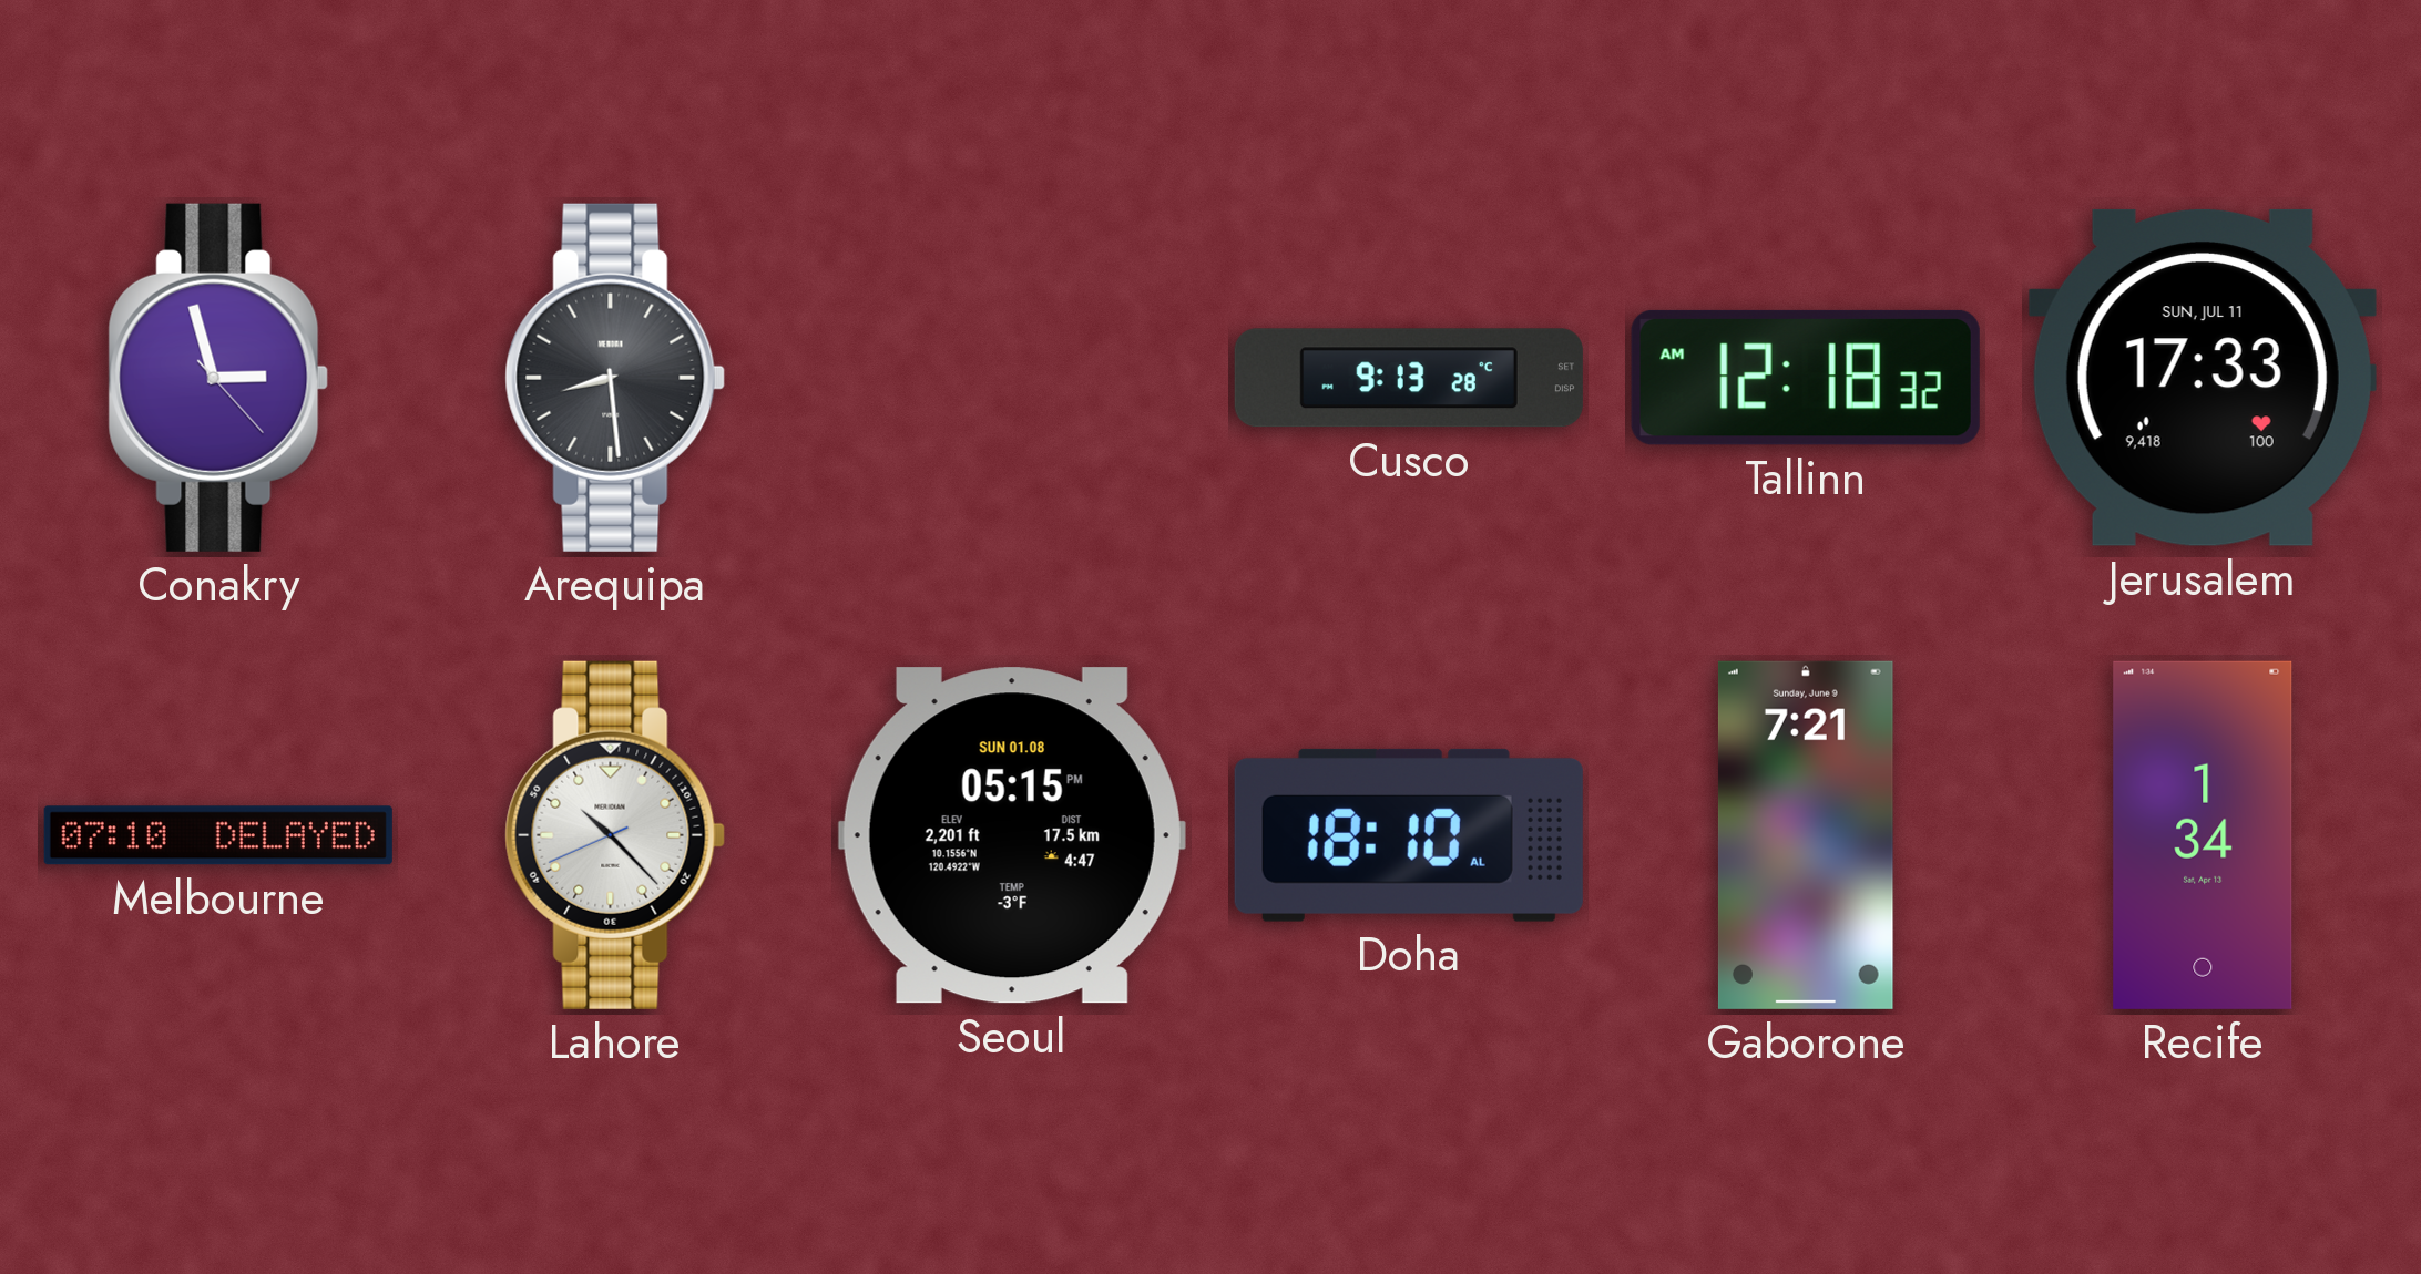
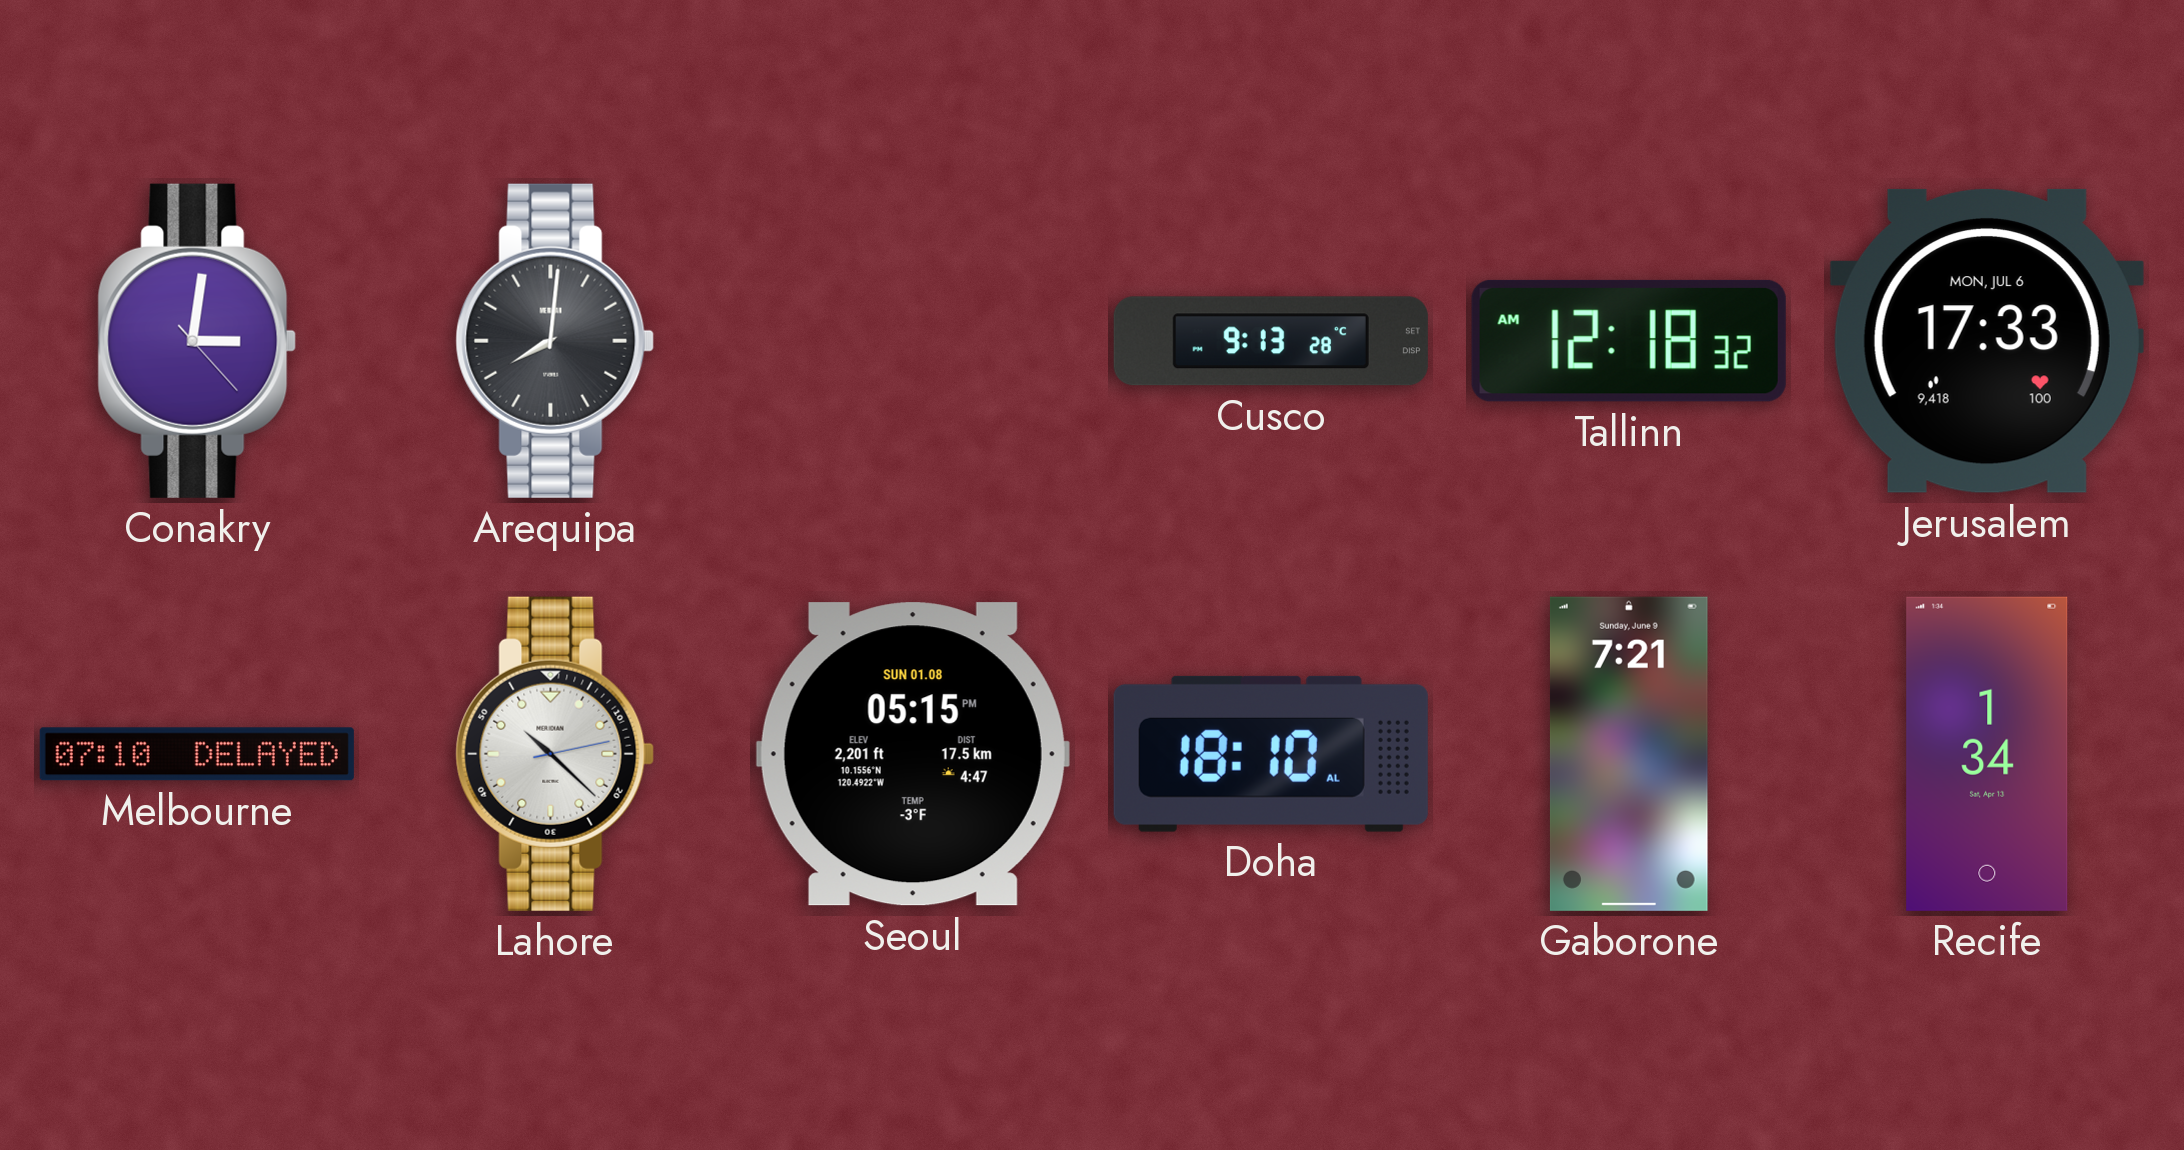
Conakry: 2:57 -> 3:01
Arequipa: 8:29 -> 8:01
Jerusalem date: SUN, JUL 11 -> MON, JUL 6
Lahore: 10:22:41 -> 10:22:13
